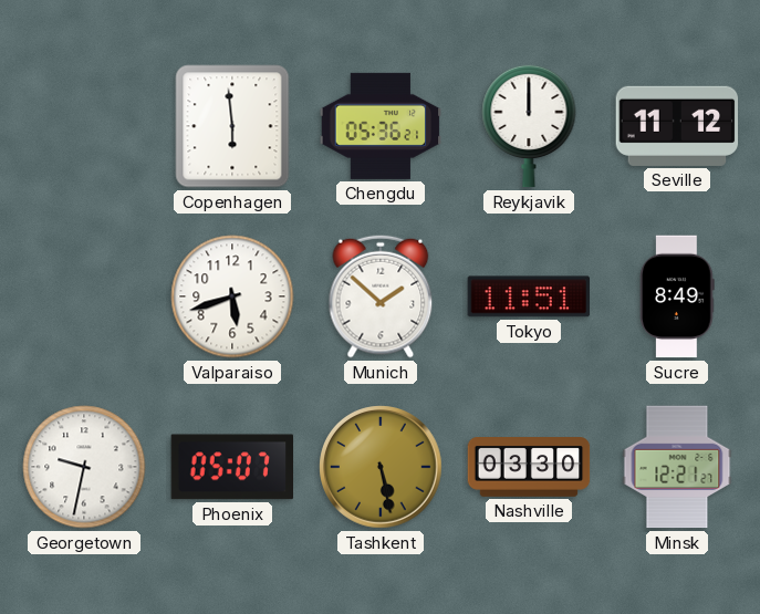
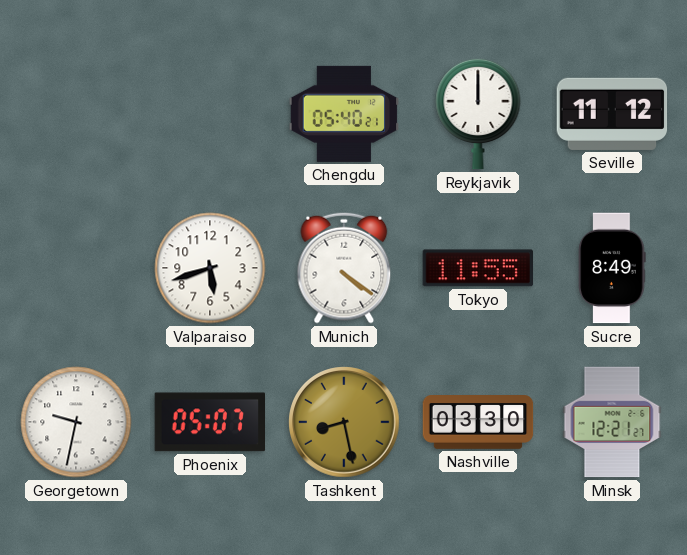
Copenhagen: 5:59 -> none
Chengdu: 05:36 -> 05:40
Munich: 1:52 -> 4:21
Tokyo: 11:51 -> 11:55
Tashkent: 5:28 -> 8:28
